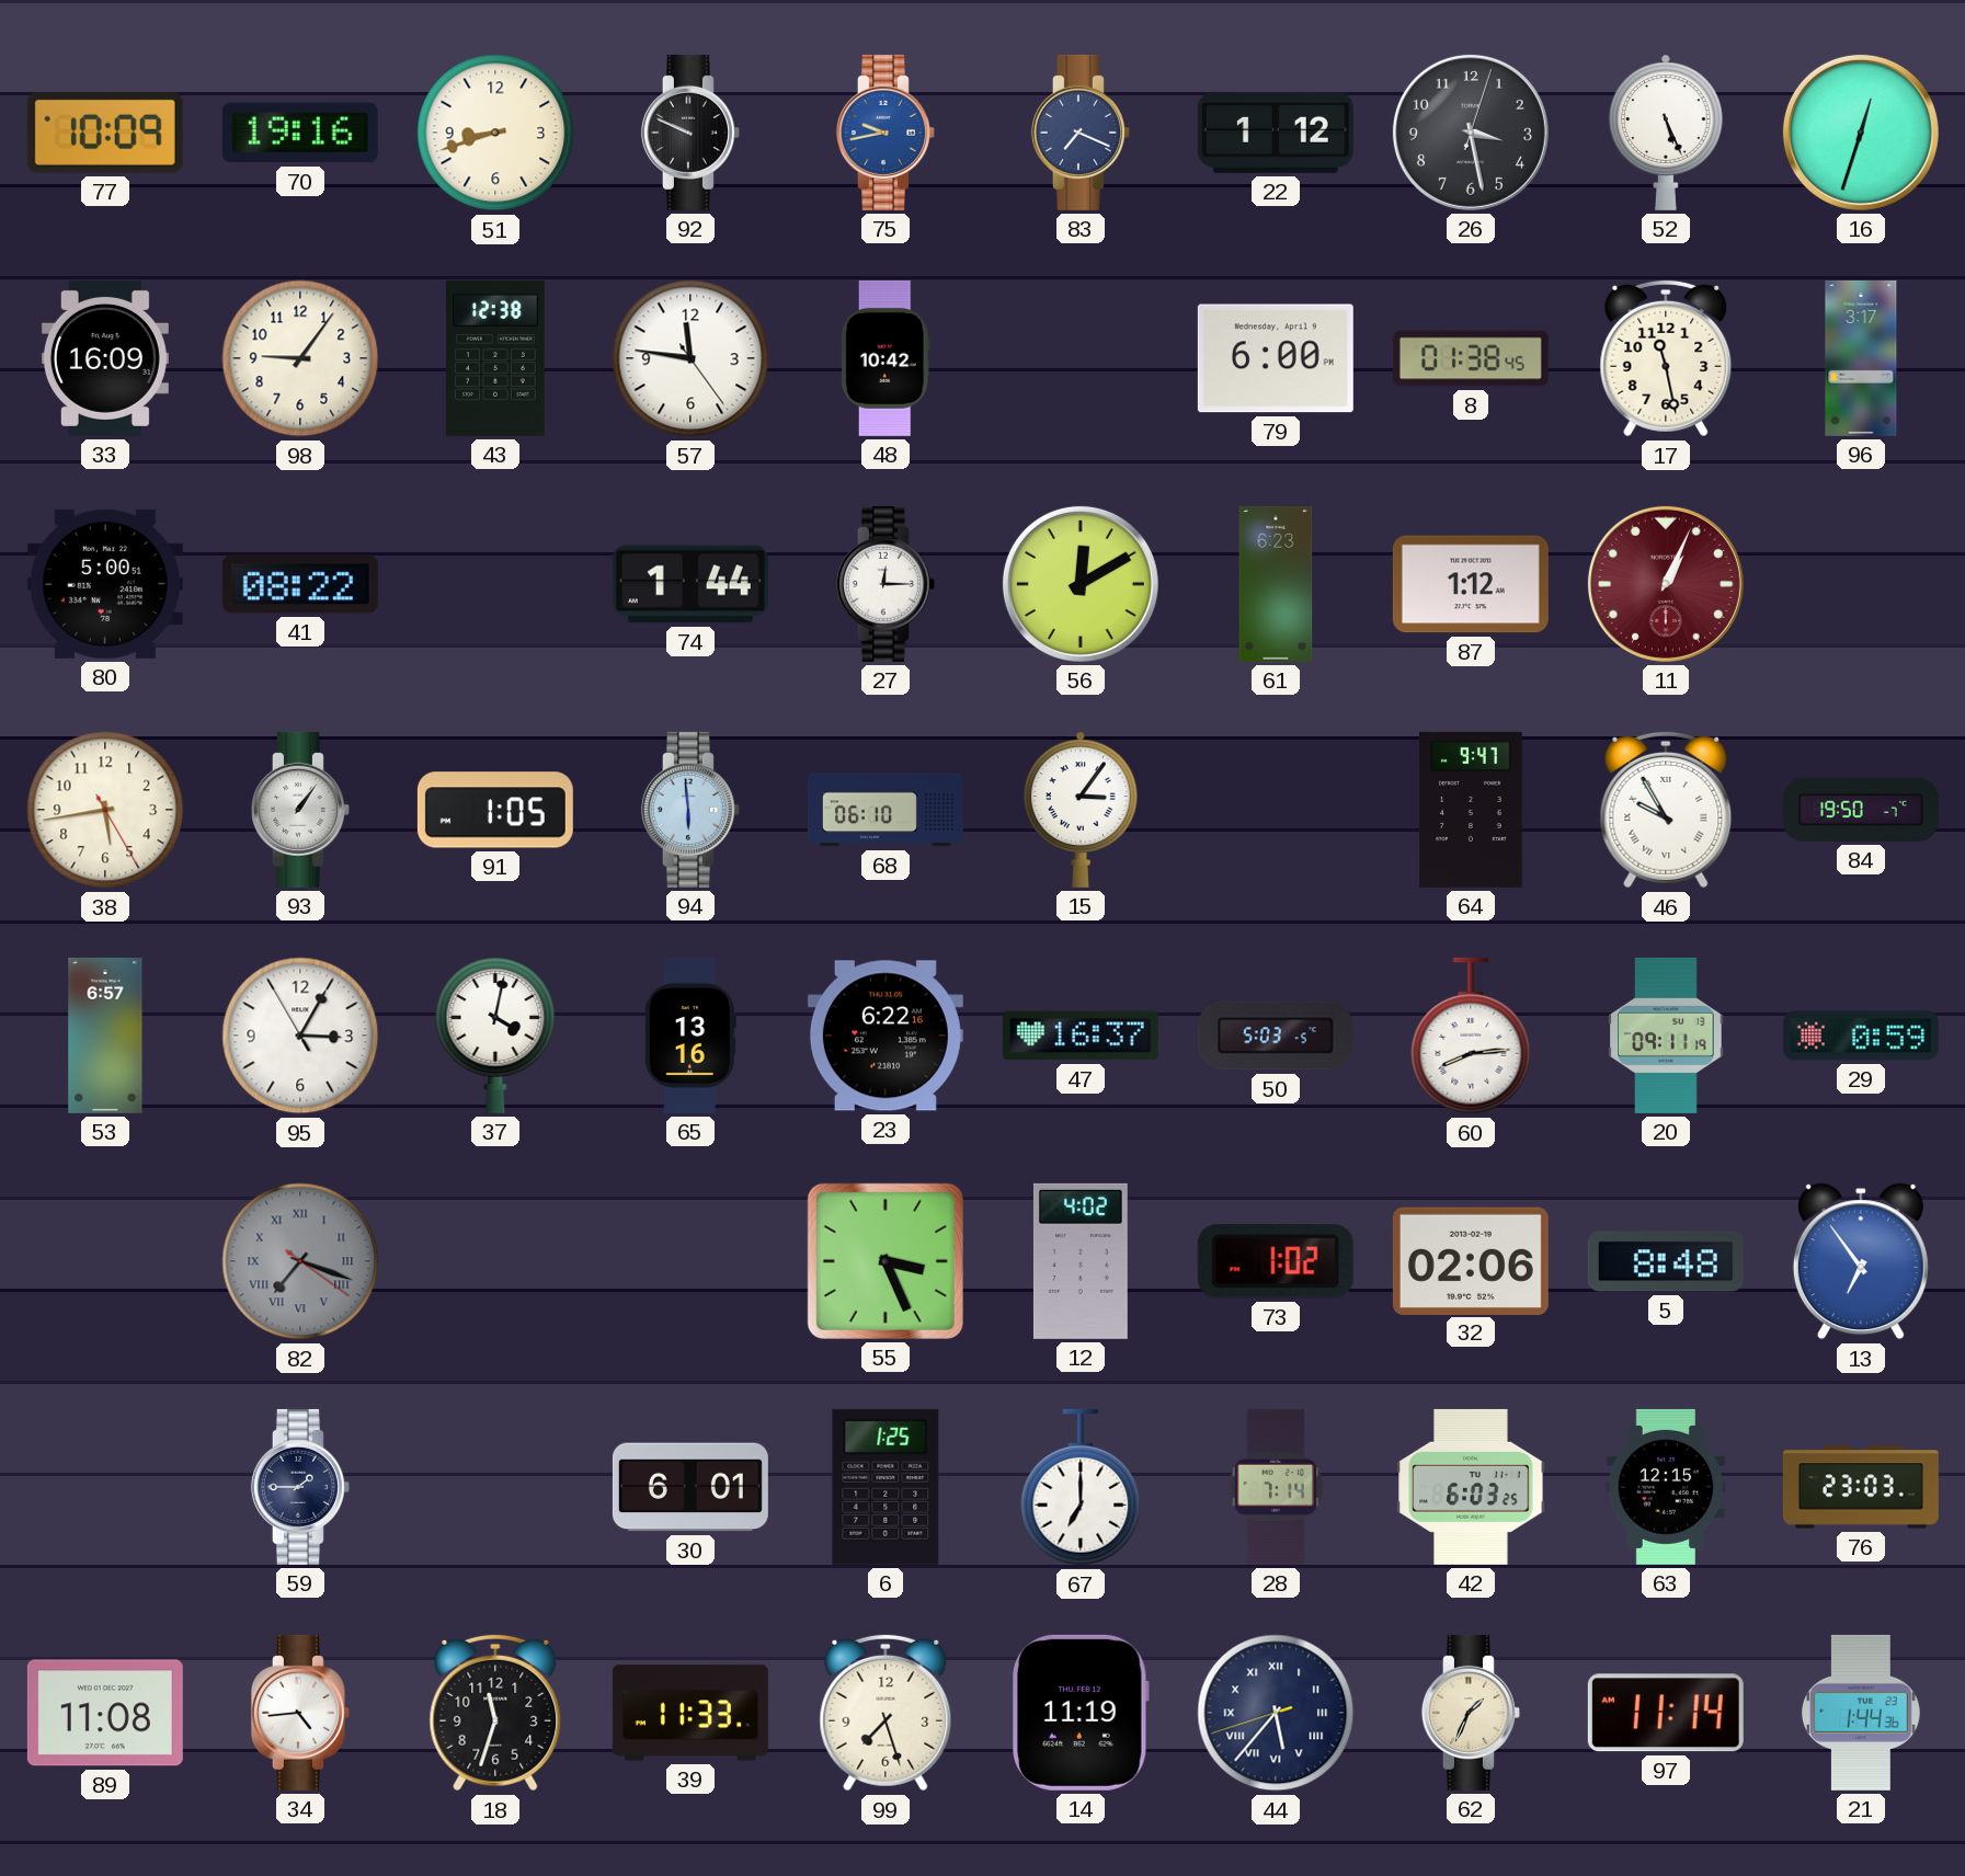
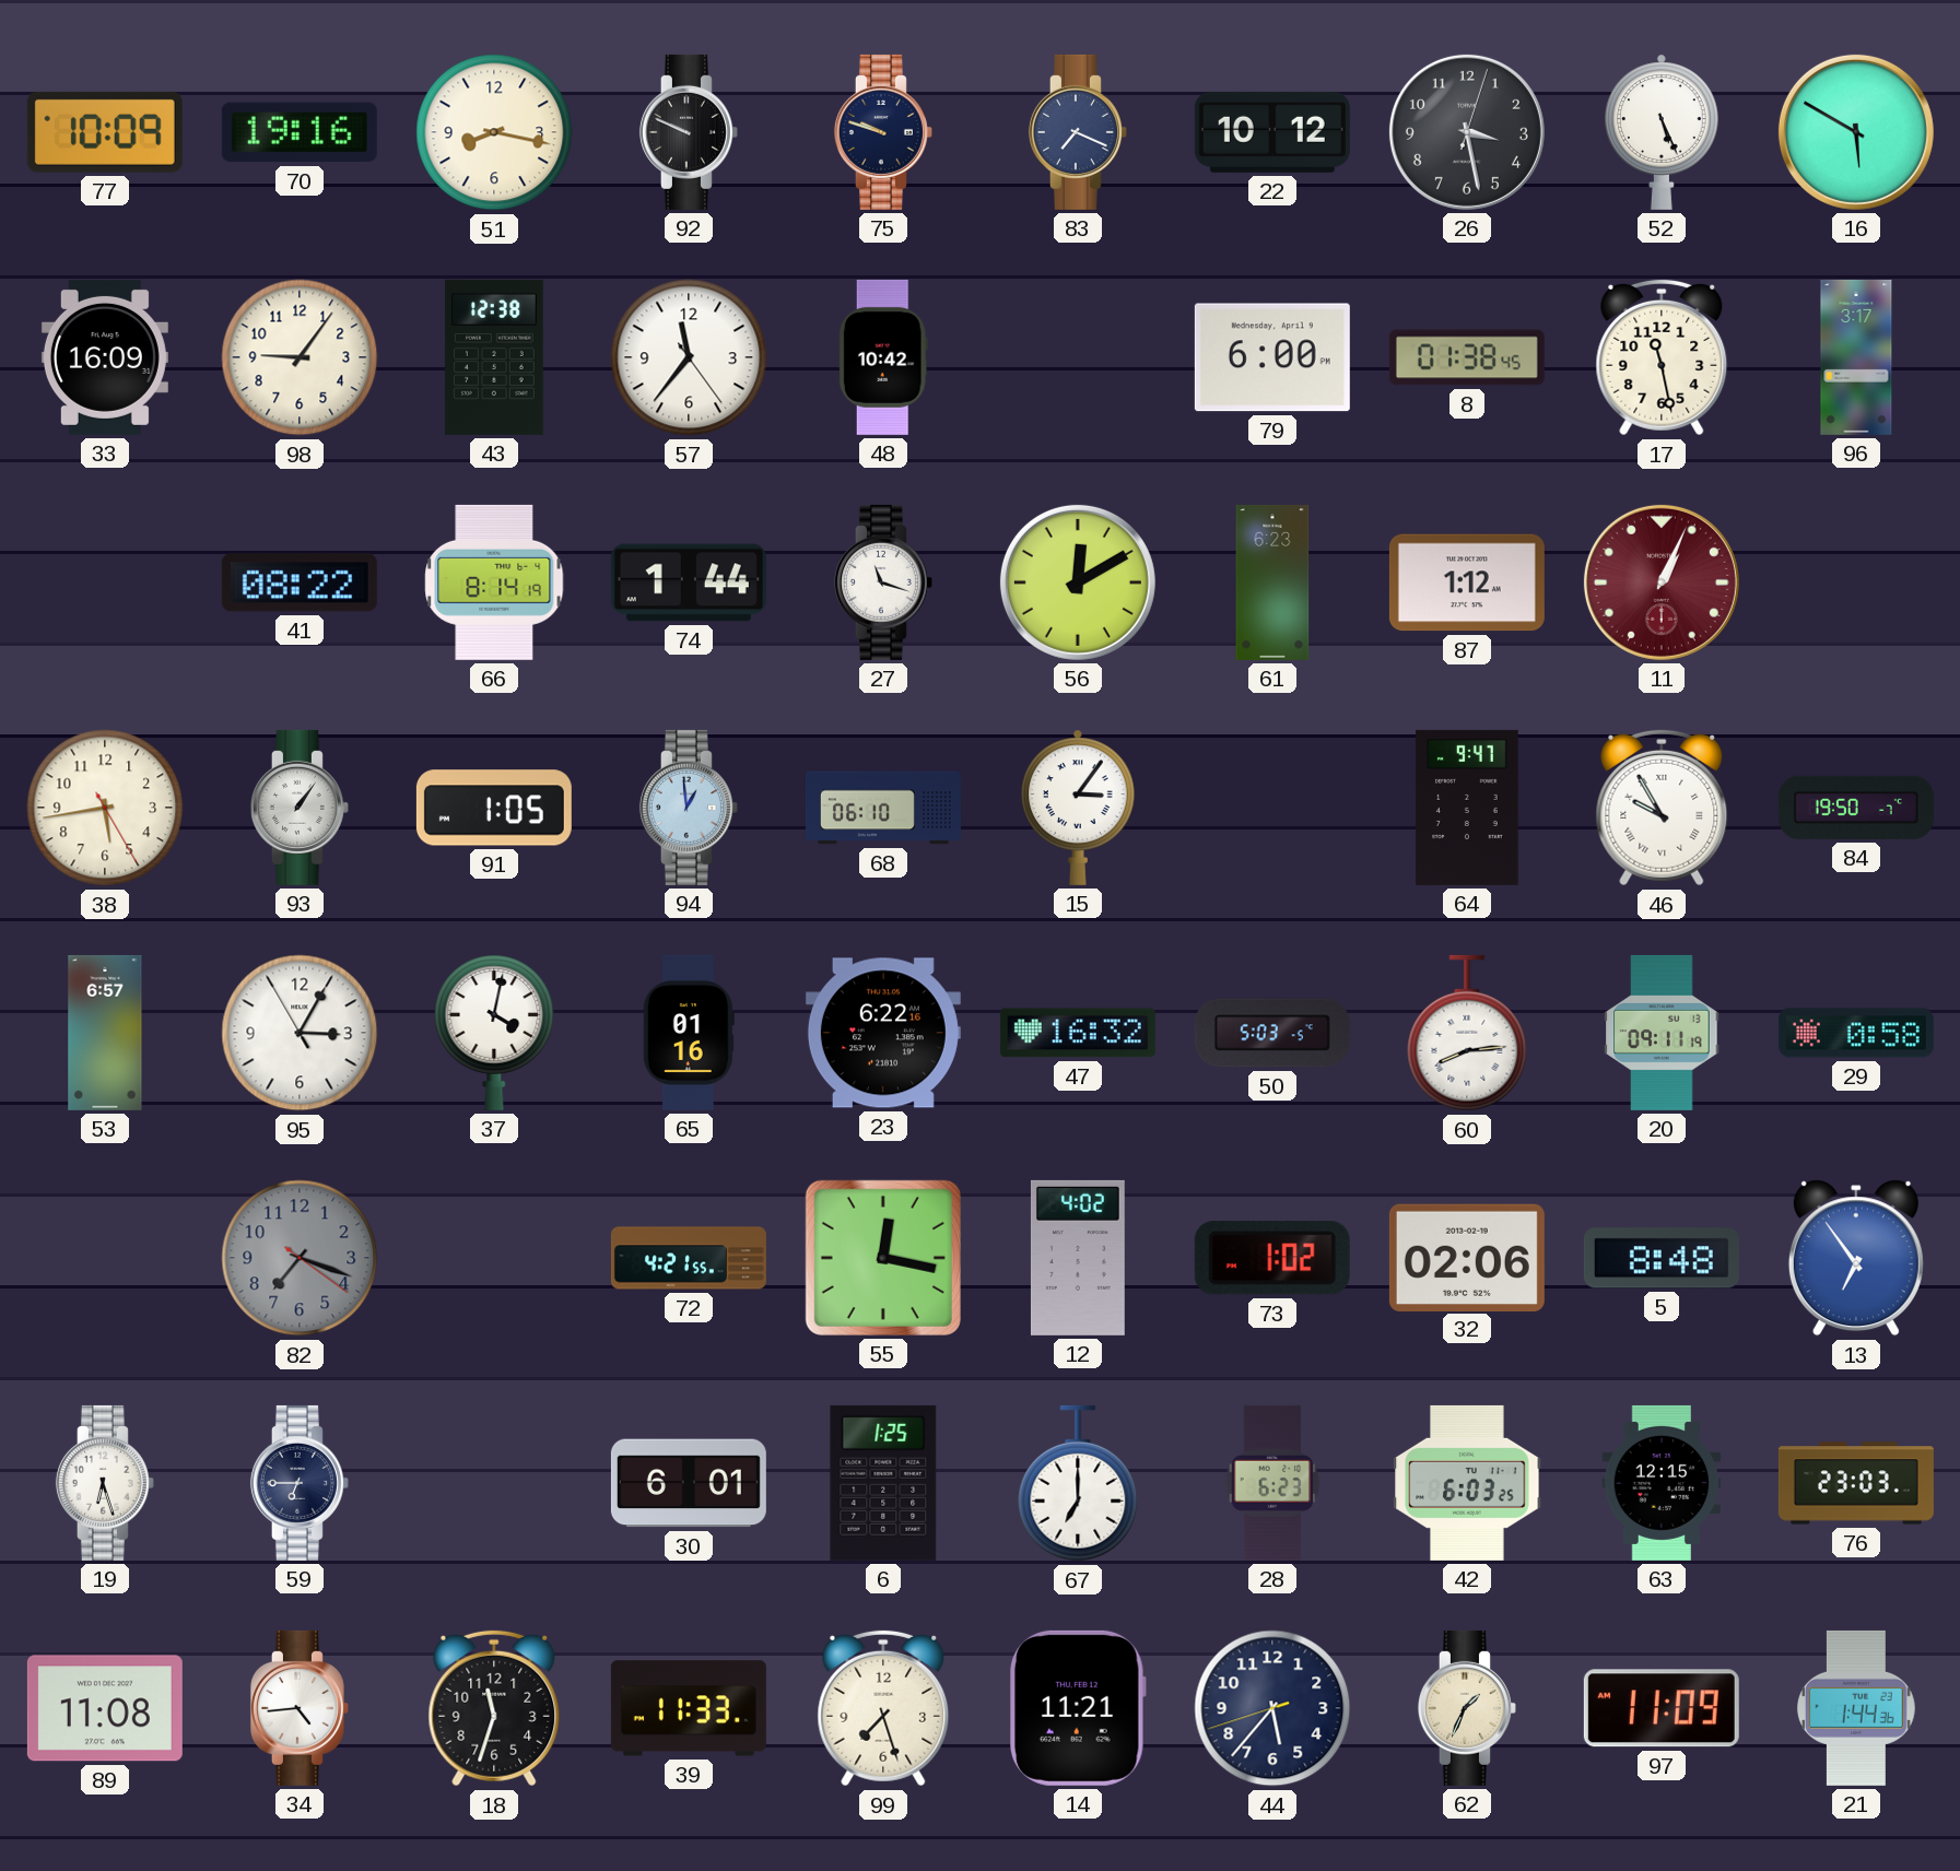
51: 8:42 -> 8:17
75: 9:43 -> 9:48
75 dial: blue -> navy
22: 1:12 -> 10:12
16: 12:33 -> 5:50
57: 11:46 -> 11:36
80: 5:00 -> none
66: none -> 8:14
27: 12:15 -> 11:18
94: 5:59 -> 12:59
65: 13:16 -> 01:16
47: 16:37 -> 16:32
29: 0:59 -> 0:58
82 numerals: Roman -> Arabic
72: none -> 4:21
55: 3:26 -> 12:17
19: none -> 6:27
59: 1:45 -> 6:45
28: 7:14 -> 6:23
14: 11:19 -> 11:21
44 numerals: Roman -> Arabic
97: 11:14 -> 11:09
